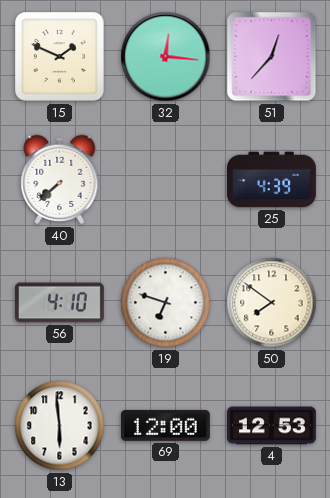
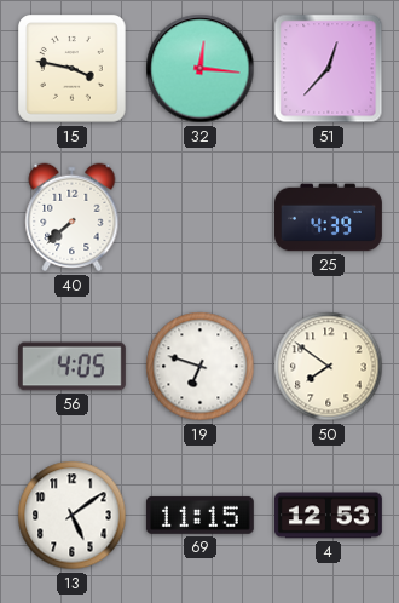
15: 1:49 -> 3:47
56: 4:10 -> 4:05
13: 5:59 -> 5:09
69: 12:00 -> 11:15
